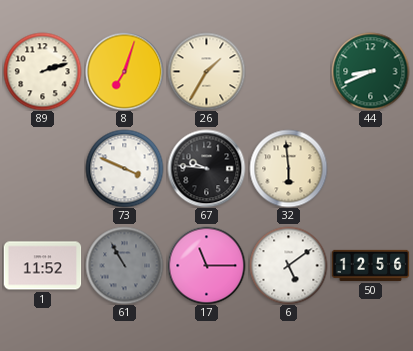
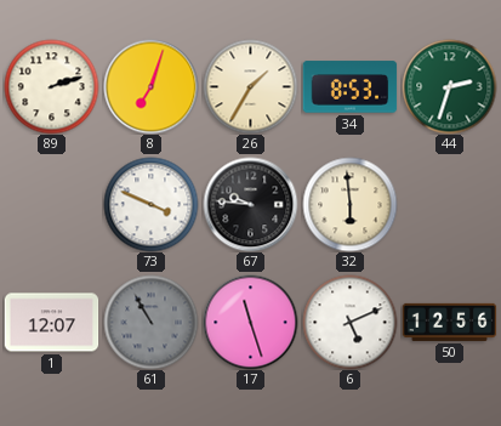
34: none -> 8:53
44: 8:41 -> 2:33
1: 11:52 -> 12:07
17: 11:15 -> 11:27
6: 5:09 -> 5:11
